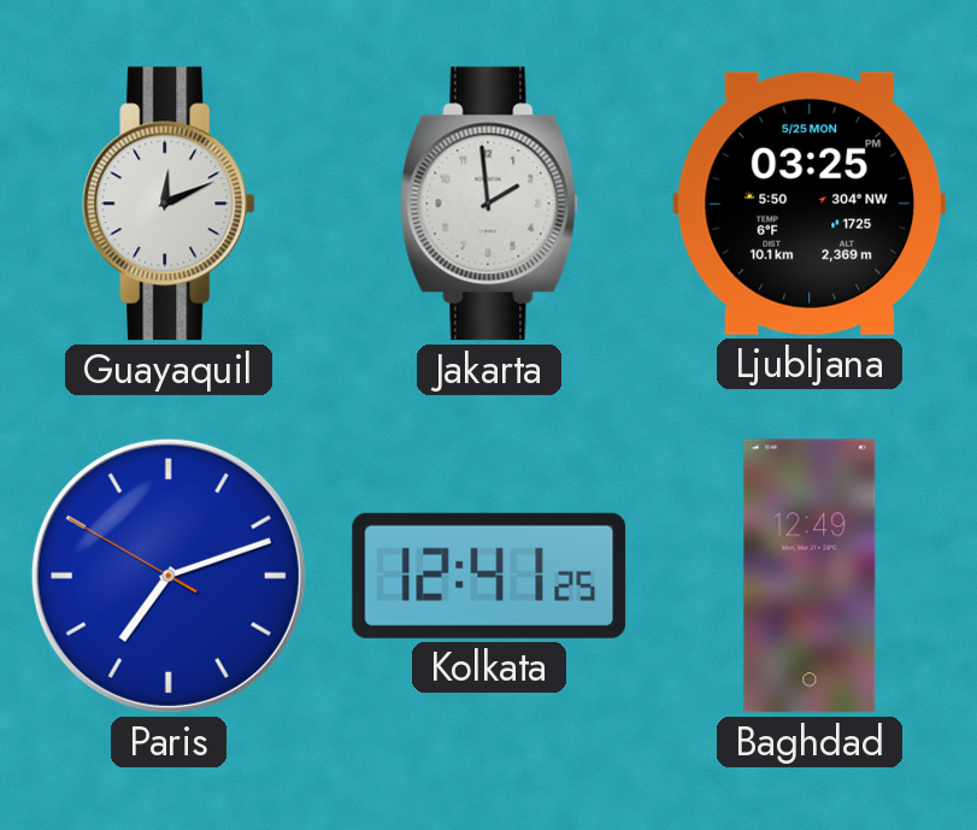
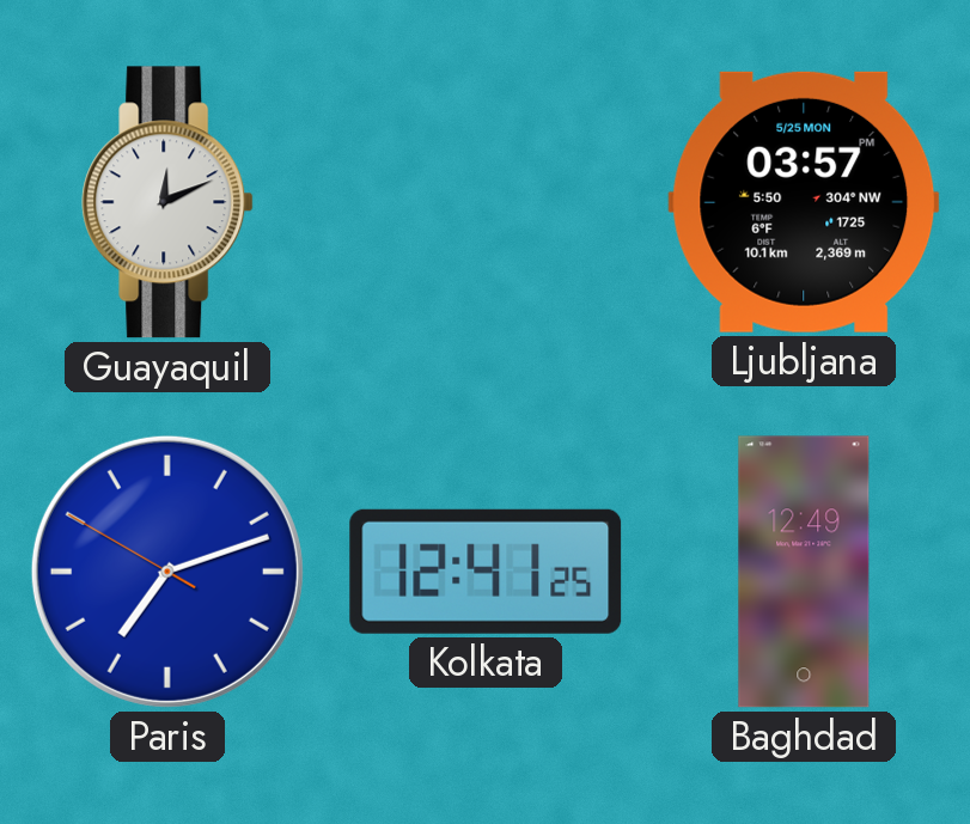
Jakarta: 1:59 -> none
Ljubljana: 03:25 -> 03:57
